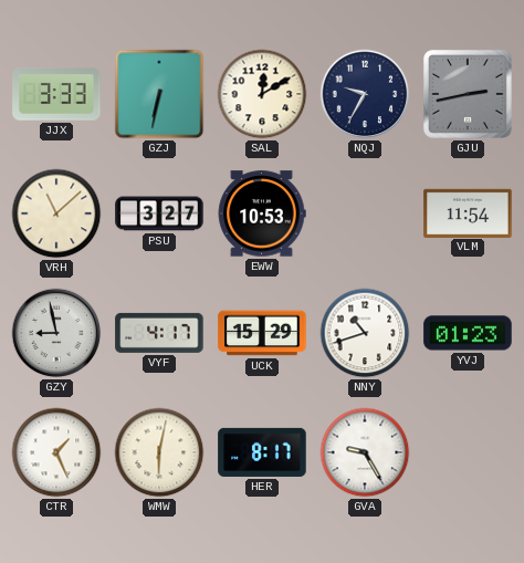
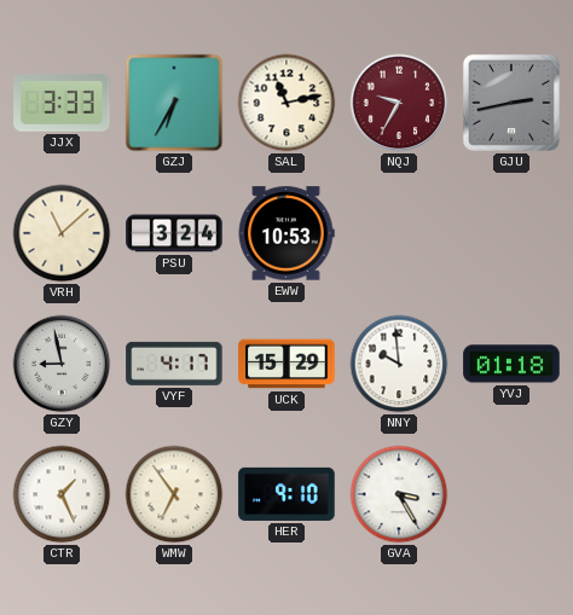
GZJ: 6:32 -> 6:35
SAL: 12:10 -> 11:13
NQJ dial: navy -> burgundy
PSU: 3:27 -> 3:24
VLM: 11:54 -> none
NNY: 10:42 -> 9:59
YVJ: 01:23 -> 01:18
WMW: 6:02 -> 6:54
HER: 8:17 -> 9:10
GVA: 9:25 -> 3:25
